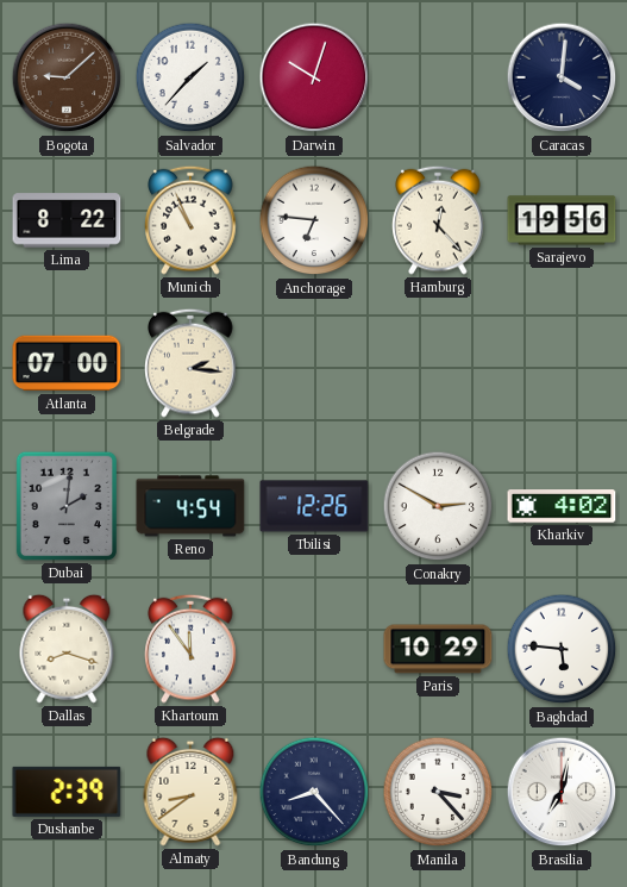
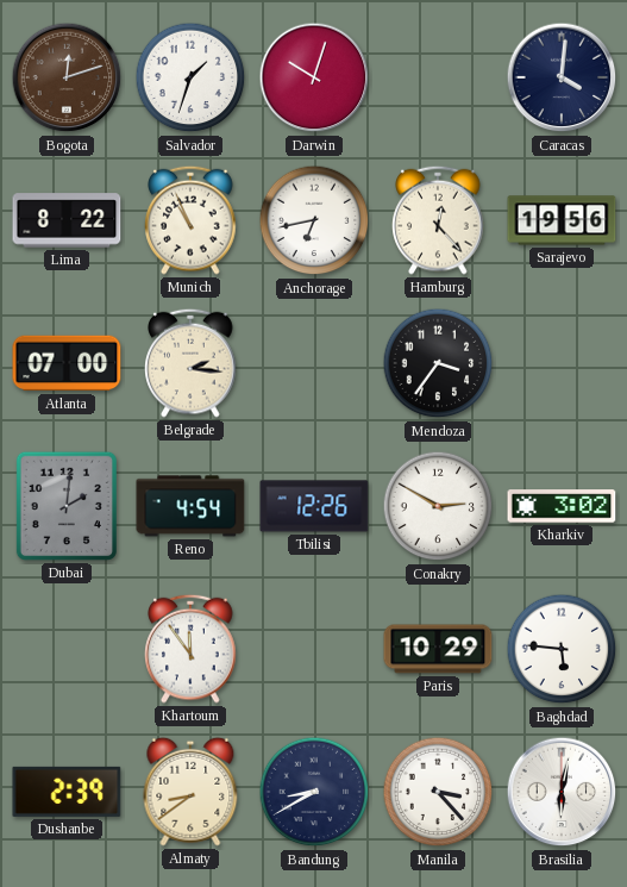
Bogota: 9:08 -> 12:12
Salvador: 1:37 -> 1:33
Anchorage: 6:46 -> 6:43
Mendoza: none -> 3:36
Kharkiv: 4:02 -> 3:02
Dallas: 8:18 -> none
Bandung: 8:23 -> 8:40
Brasilia: 7:02 -> 6:02
